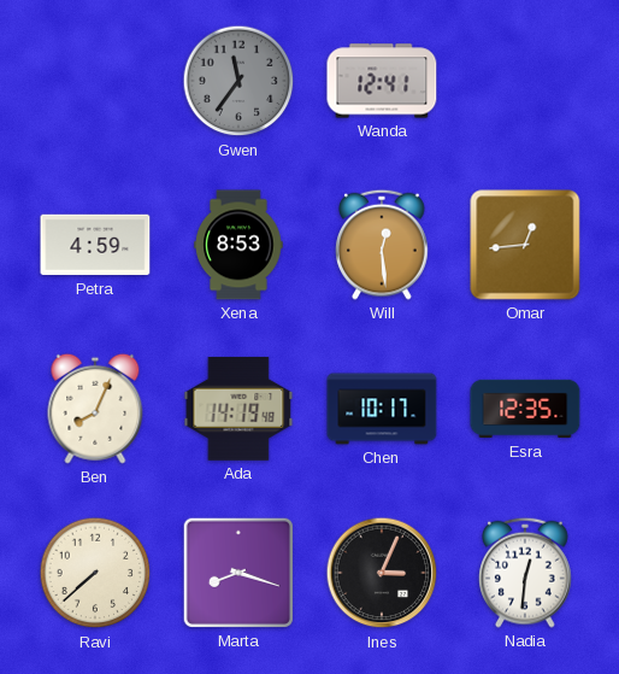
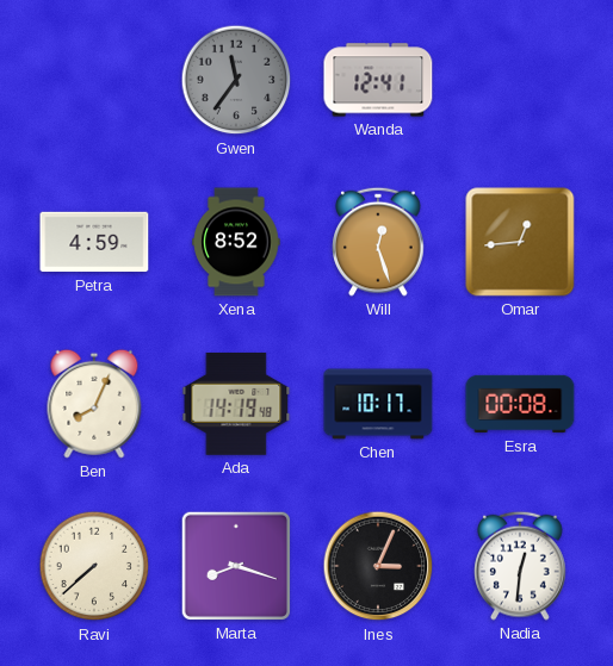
Xena: 8:53 -> 8:52
Will: 12:29 -> 12:27
Esra: 12:35 -> 00:08
